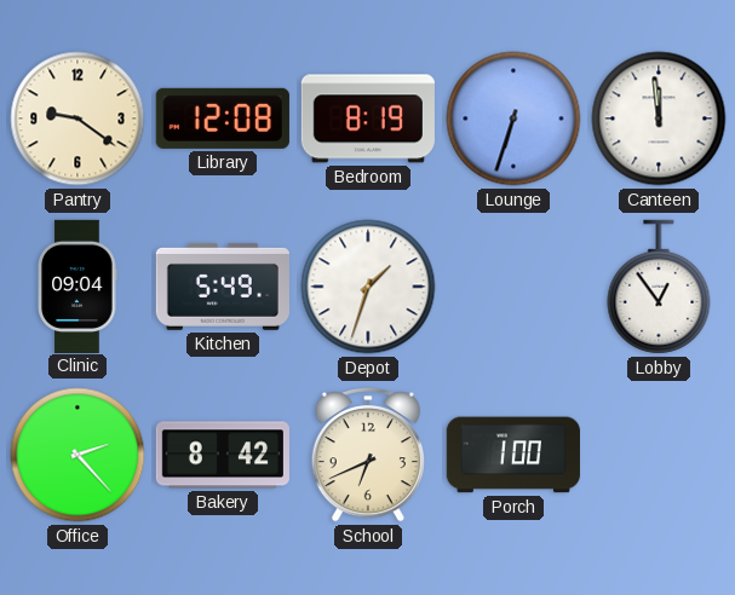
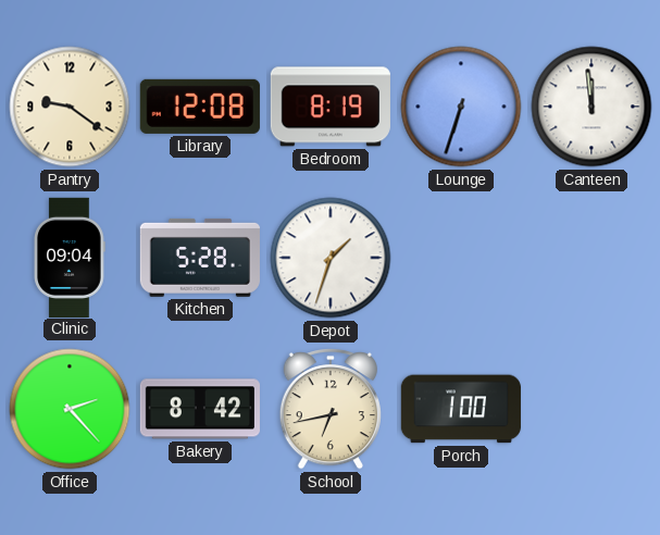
Kitchen: 5:49 -> 5:28
Lobby: 12:54 -> none
School: 6:41 -> 6:43
